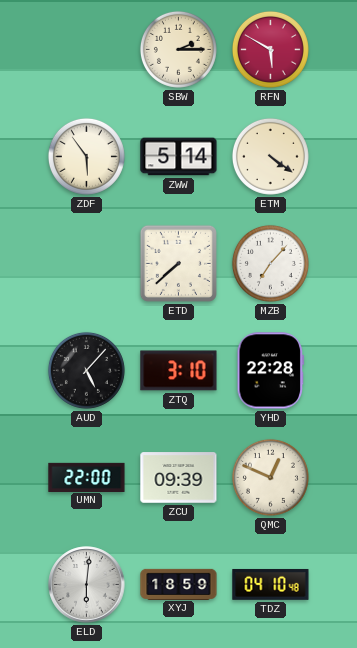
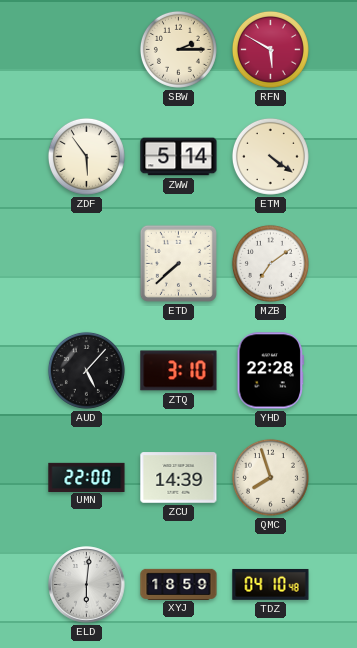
MZB: 7:07 -> 7:09
ZCU: 09:39 -> 14:39
QMC: 12:49 -> 7:57
